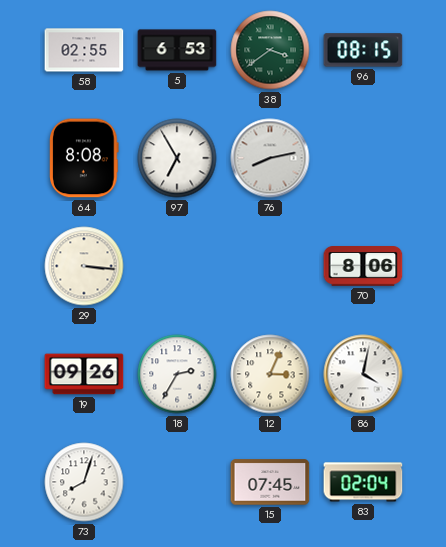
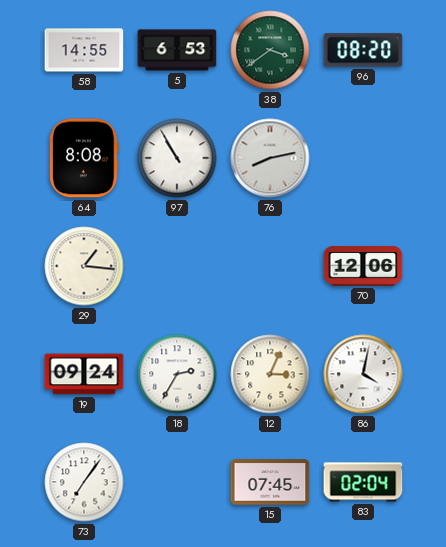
58: 02:55 -> 14:55
96: 08:15 -> 08:20
97: 6:55 -> 10:55
29: 3:16 -> 1:16
70: 8:06 -> 12:06
19: 09:26 -> 09:24
73: 8:03 -> 7:06
